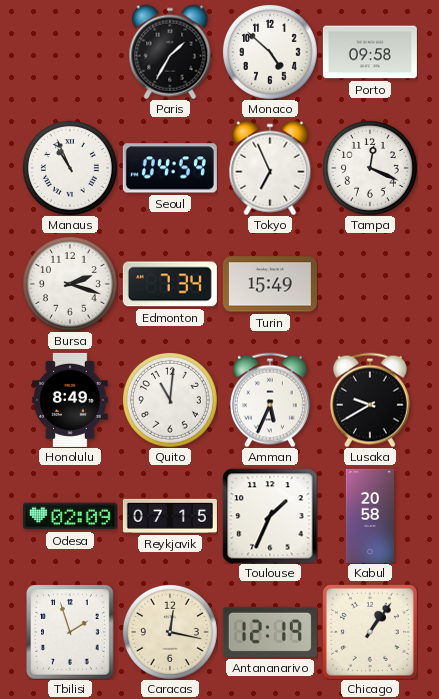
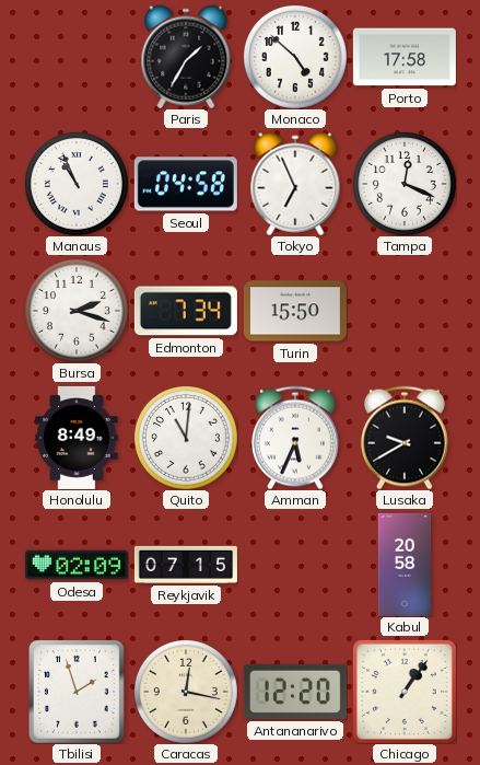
Porto: 09:58 -> 17:58
Seoul: 04:59 -> 04:58
Turin: 15:49 -> 15:50
Toulouse: 1:34 -> none
Antananarivo: 12:19 -> 12:20
